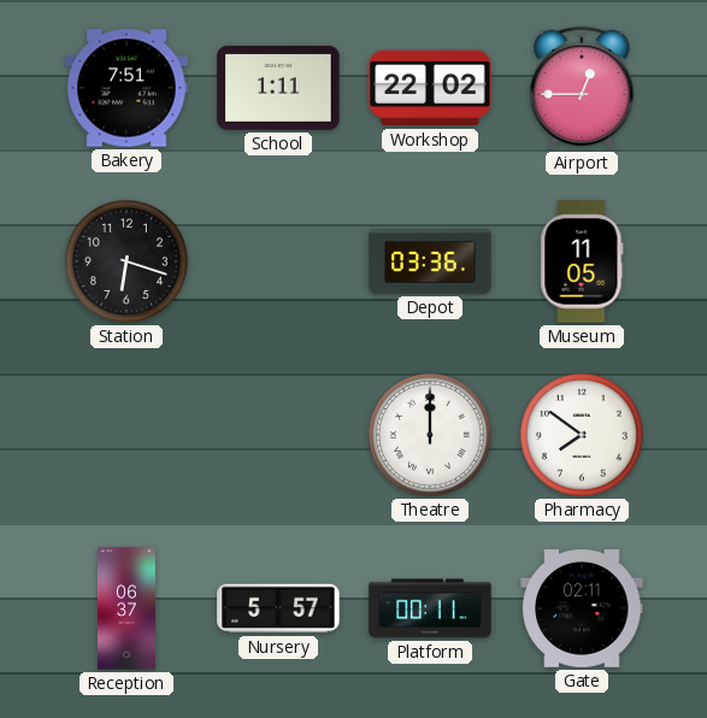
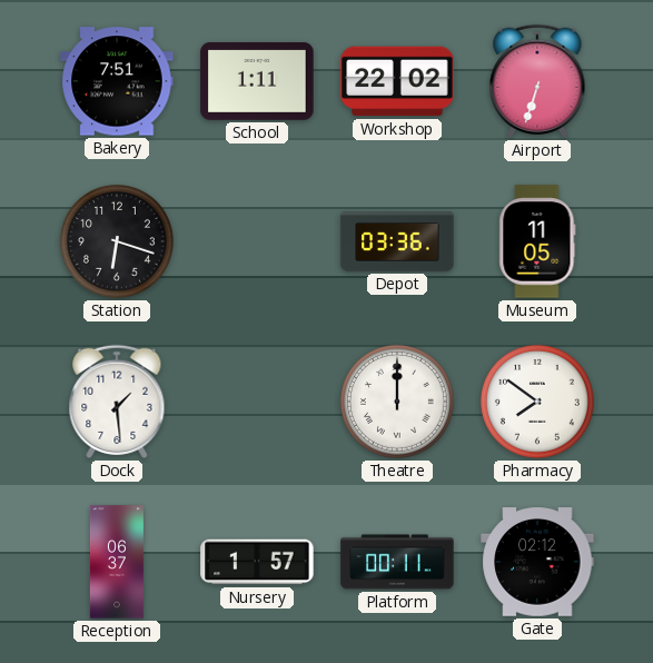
Airport: 12:45 -> 6:33
Dock: none -> 1:29
Nursery: 5:57 -> 1:57
Gate: 02:11 -> 02:12
